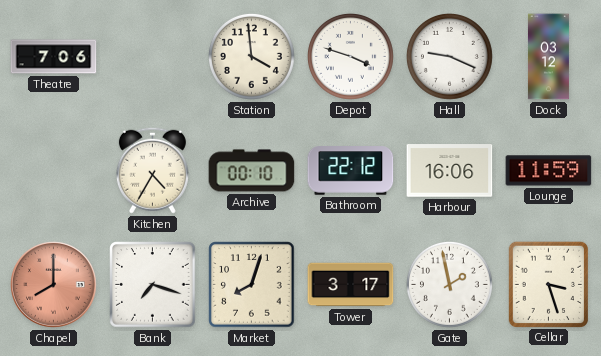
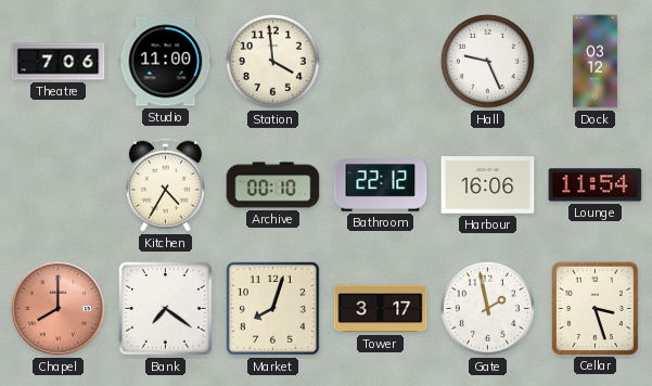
Studio: none -> 11:00
Depot: 3:48 -> none
Hall: 9:19 -> 9:26
Lounge: 11:59 -> 11:54
Bank: 7:18 -> 7:21
